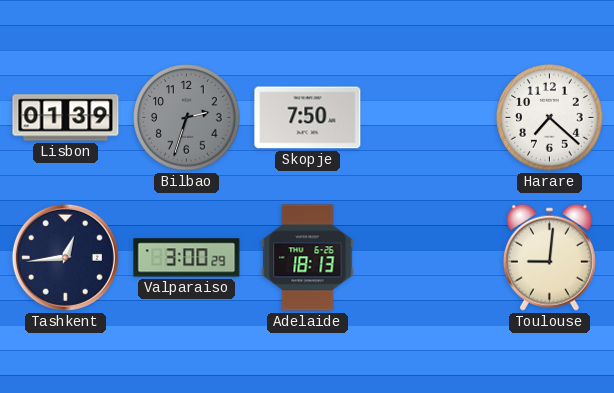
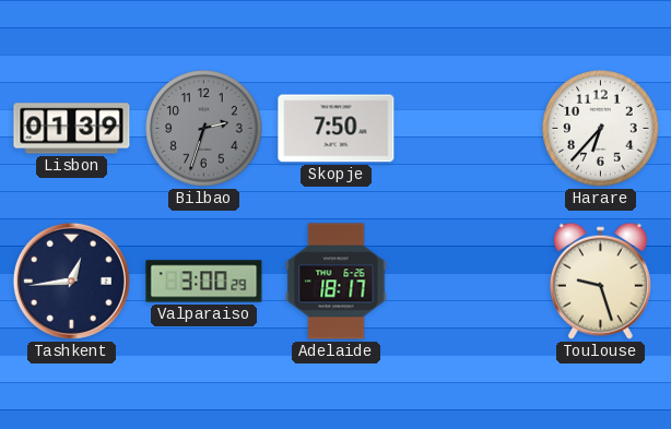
Harare: 7:22 -> 6:37
Adelaide: 18:13 -> 18:17
Toulouse: 9:01 -> 9:27
